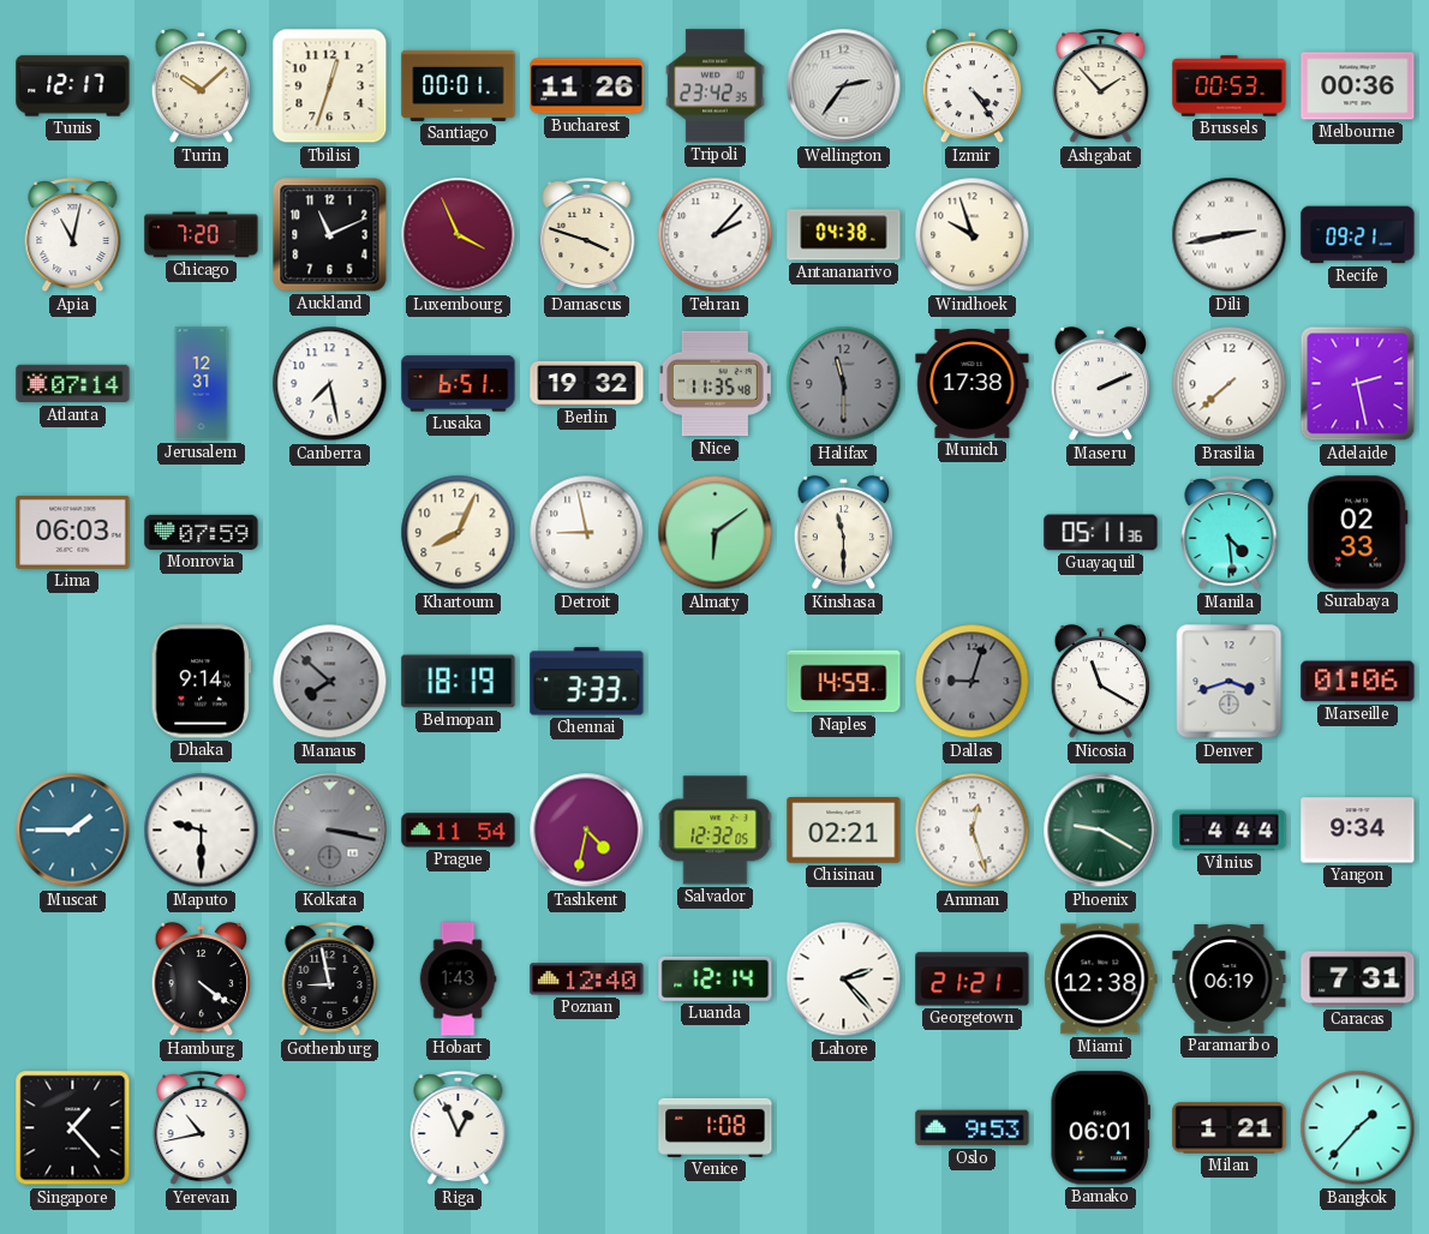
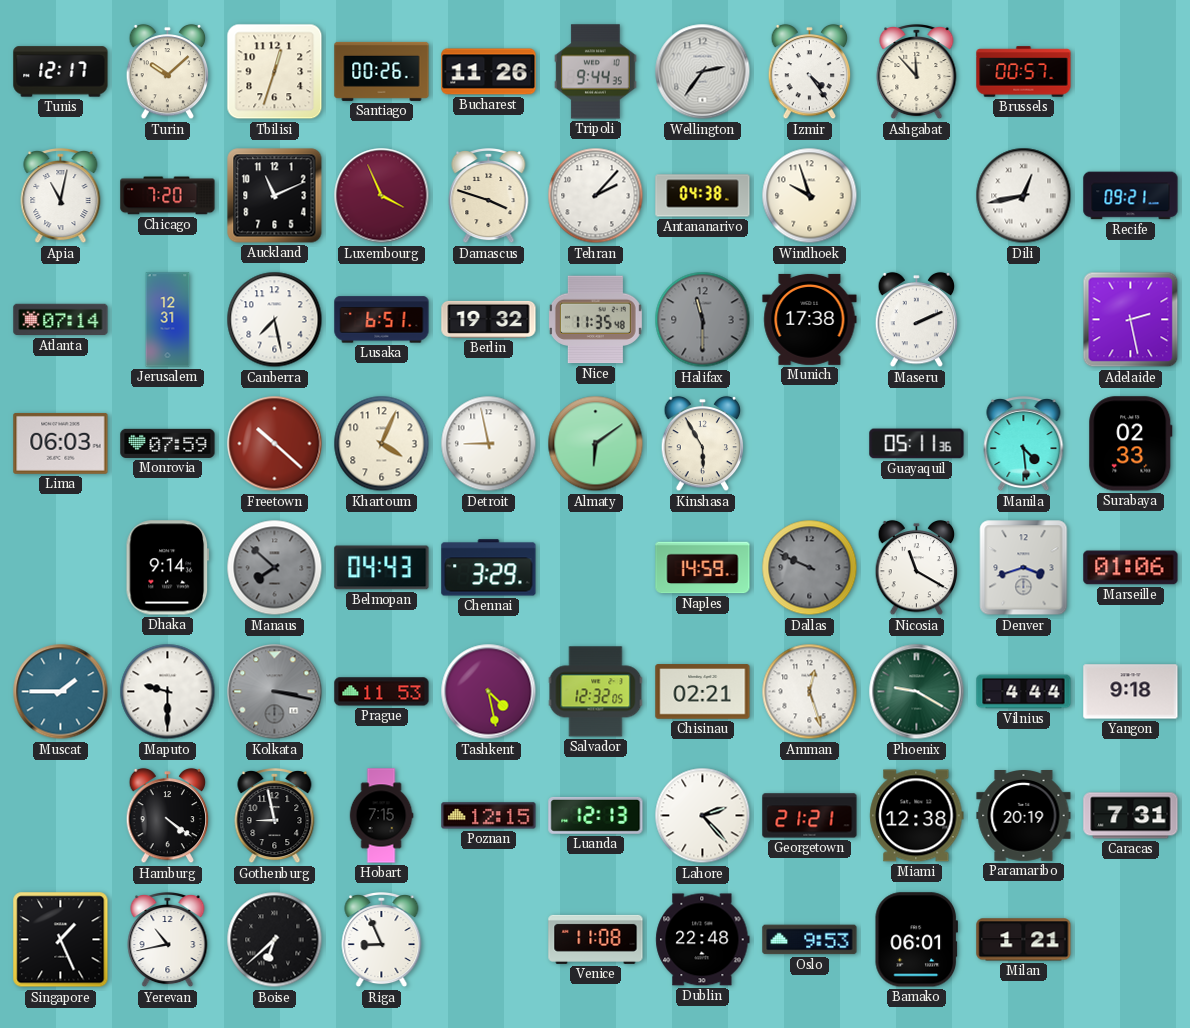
Santiago: 00:01 -> 00:26
Tripoli: 23:42 -> 9:44
Ashgabat: 1:53 -> 11:53
Brussels: 00:53 -> 00:57
Melbourne: 00:36 -> none
Dili: 2:43 -> 12:43
Brasilia: 7:38 -> none
Freetown: none -> 10:22
Khartoum: 8:04 -> 4:04
Kinshasa: 11:30 -> 5:55
Belmopan: 18:19 -> 04:43
Chennai: 3:33 -> 3:29
Dallas: 9:03 -> 9:49
Prague: 11:54 -> 11:53
Tashkent: 4:32 -> 4:28
Yangon: 9:34 -> 9:18
Hobart: 1:43 -> 7:15
Poznan: 12:40 -> 12:15
Luanda: 12:14 -> 12:13
Paramaribo: 06:19 -> 20:19
Singapore: 1:23 -> 1:26
Boise: none -> 6:38
Riga: 12:56 -> 8:56
Venice: 1:08 -> 11:08
Dublin: none -> 22:48
Bangkok: 1:37 -> none
